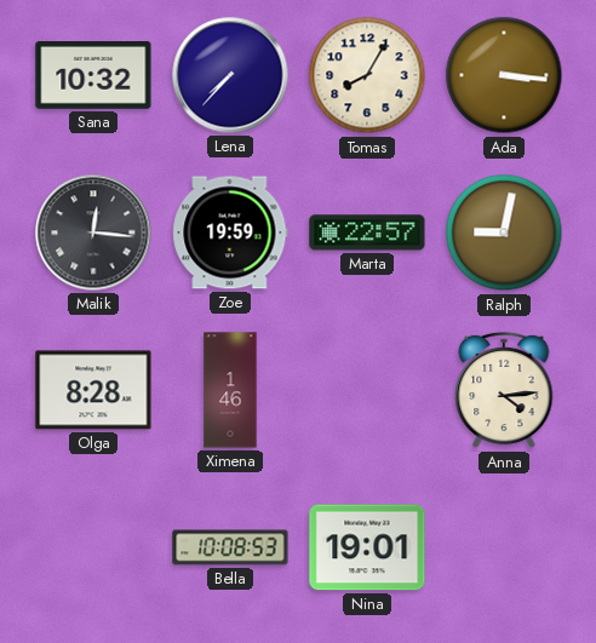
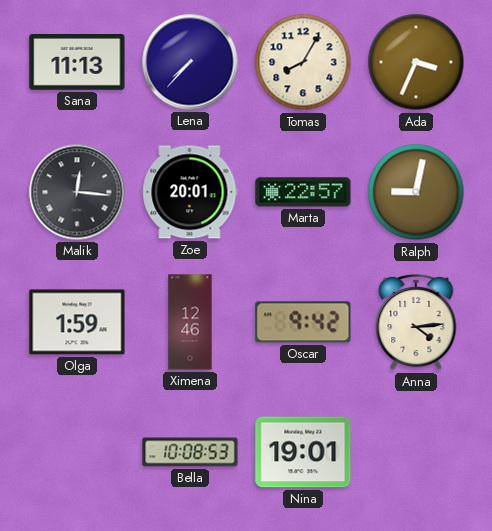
Sana: 10:32 -> 11:13
Ada: 3:16 -> 3:34
Zoe: 19:59 -> 20:01
Olga: 8:28 -> 1:59
Ximena: 1:46 -> 12:46
Oscar: none -> 9:42
